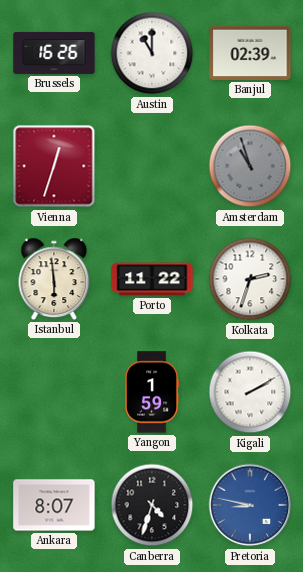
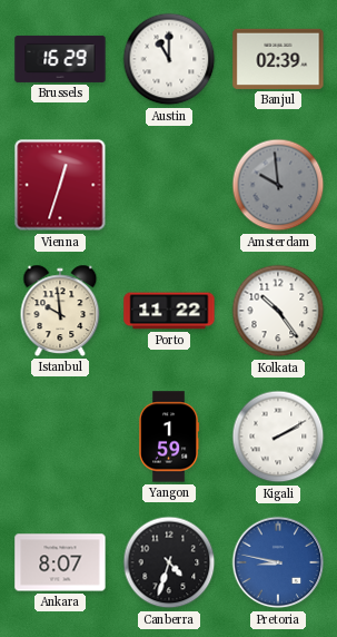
Brussels: 16:26 -> 16:29
Amsterdam: 10:57 -> 9:59
Istanbul: 5:59 -> 9:59
Kolkata: 2:33 -> 10:24
